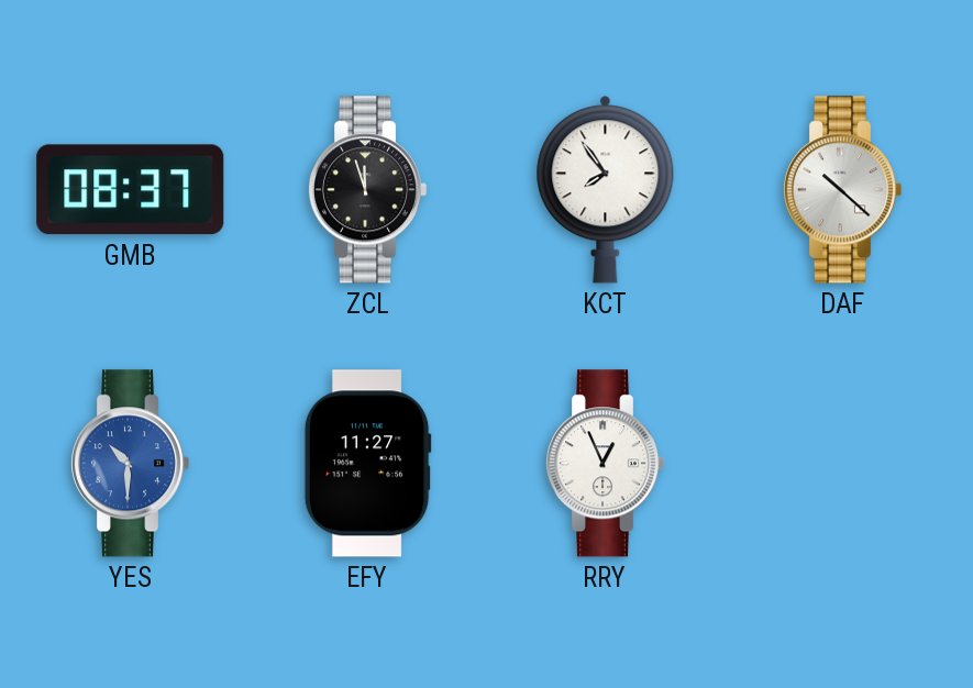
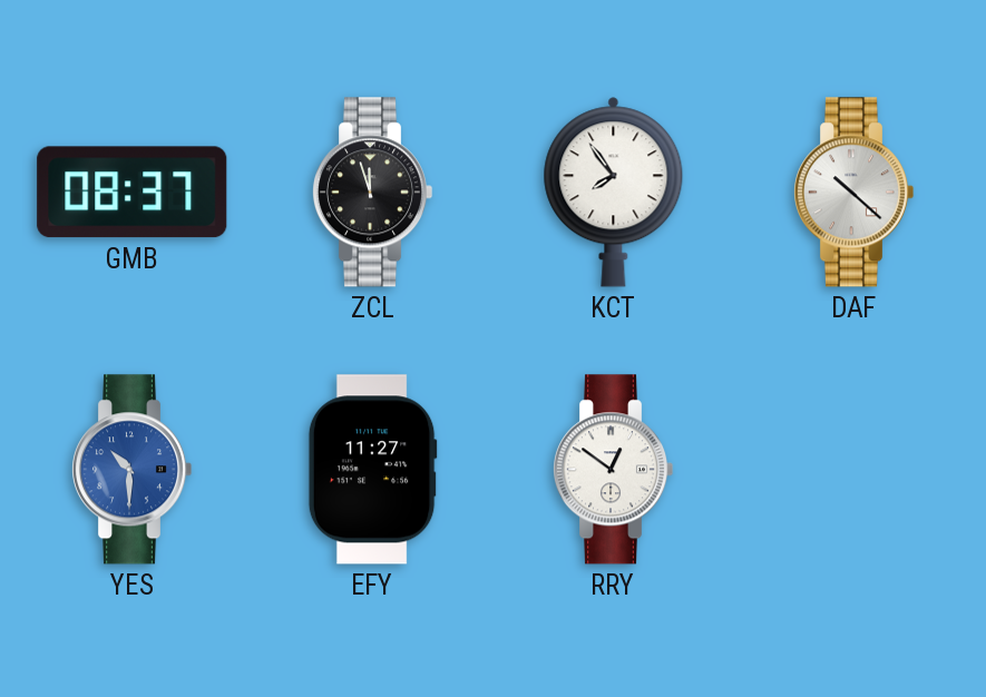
RRY: 12:56 -> 12:51
